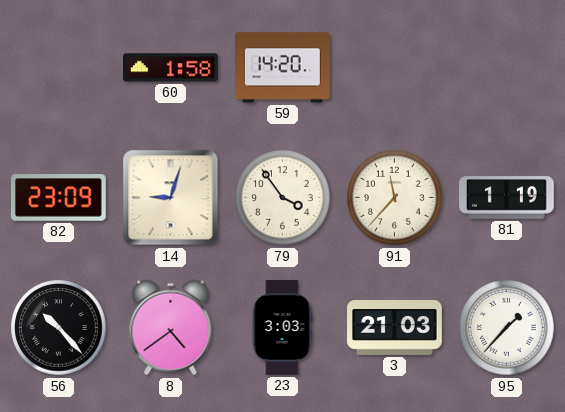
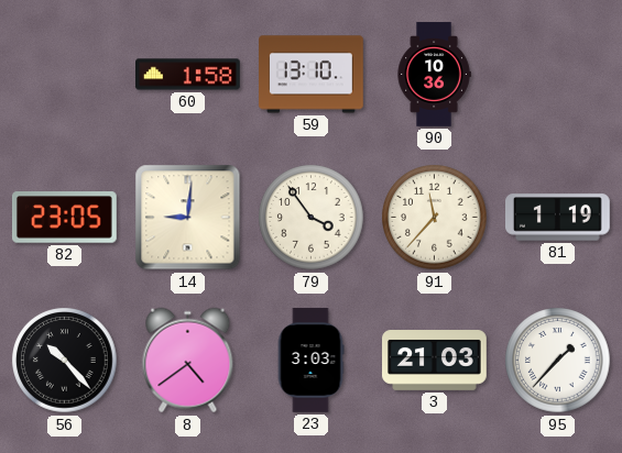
59: 14:20 -> 13:10
90: none -> 10:36
82: 23:09 -> 23:05
14: 9:03 -> 9:01
